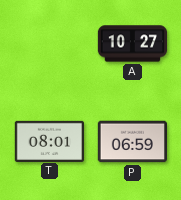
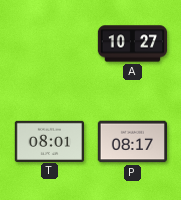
P: 06:59 -> 08:17
